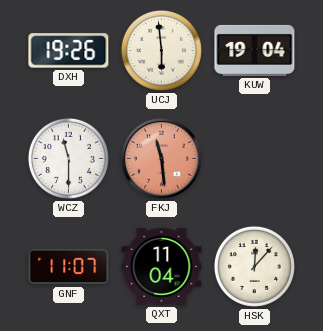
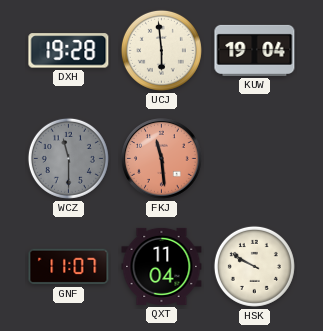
DXH: 19:26 -> 19:28
WCZ dial: white -> grey
HSK: 12:07 -> 9:50
